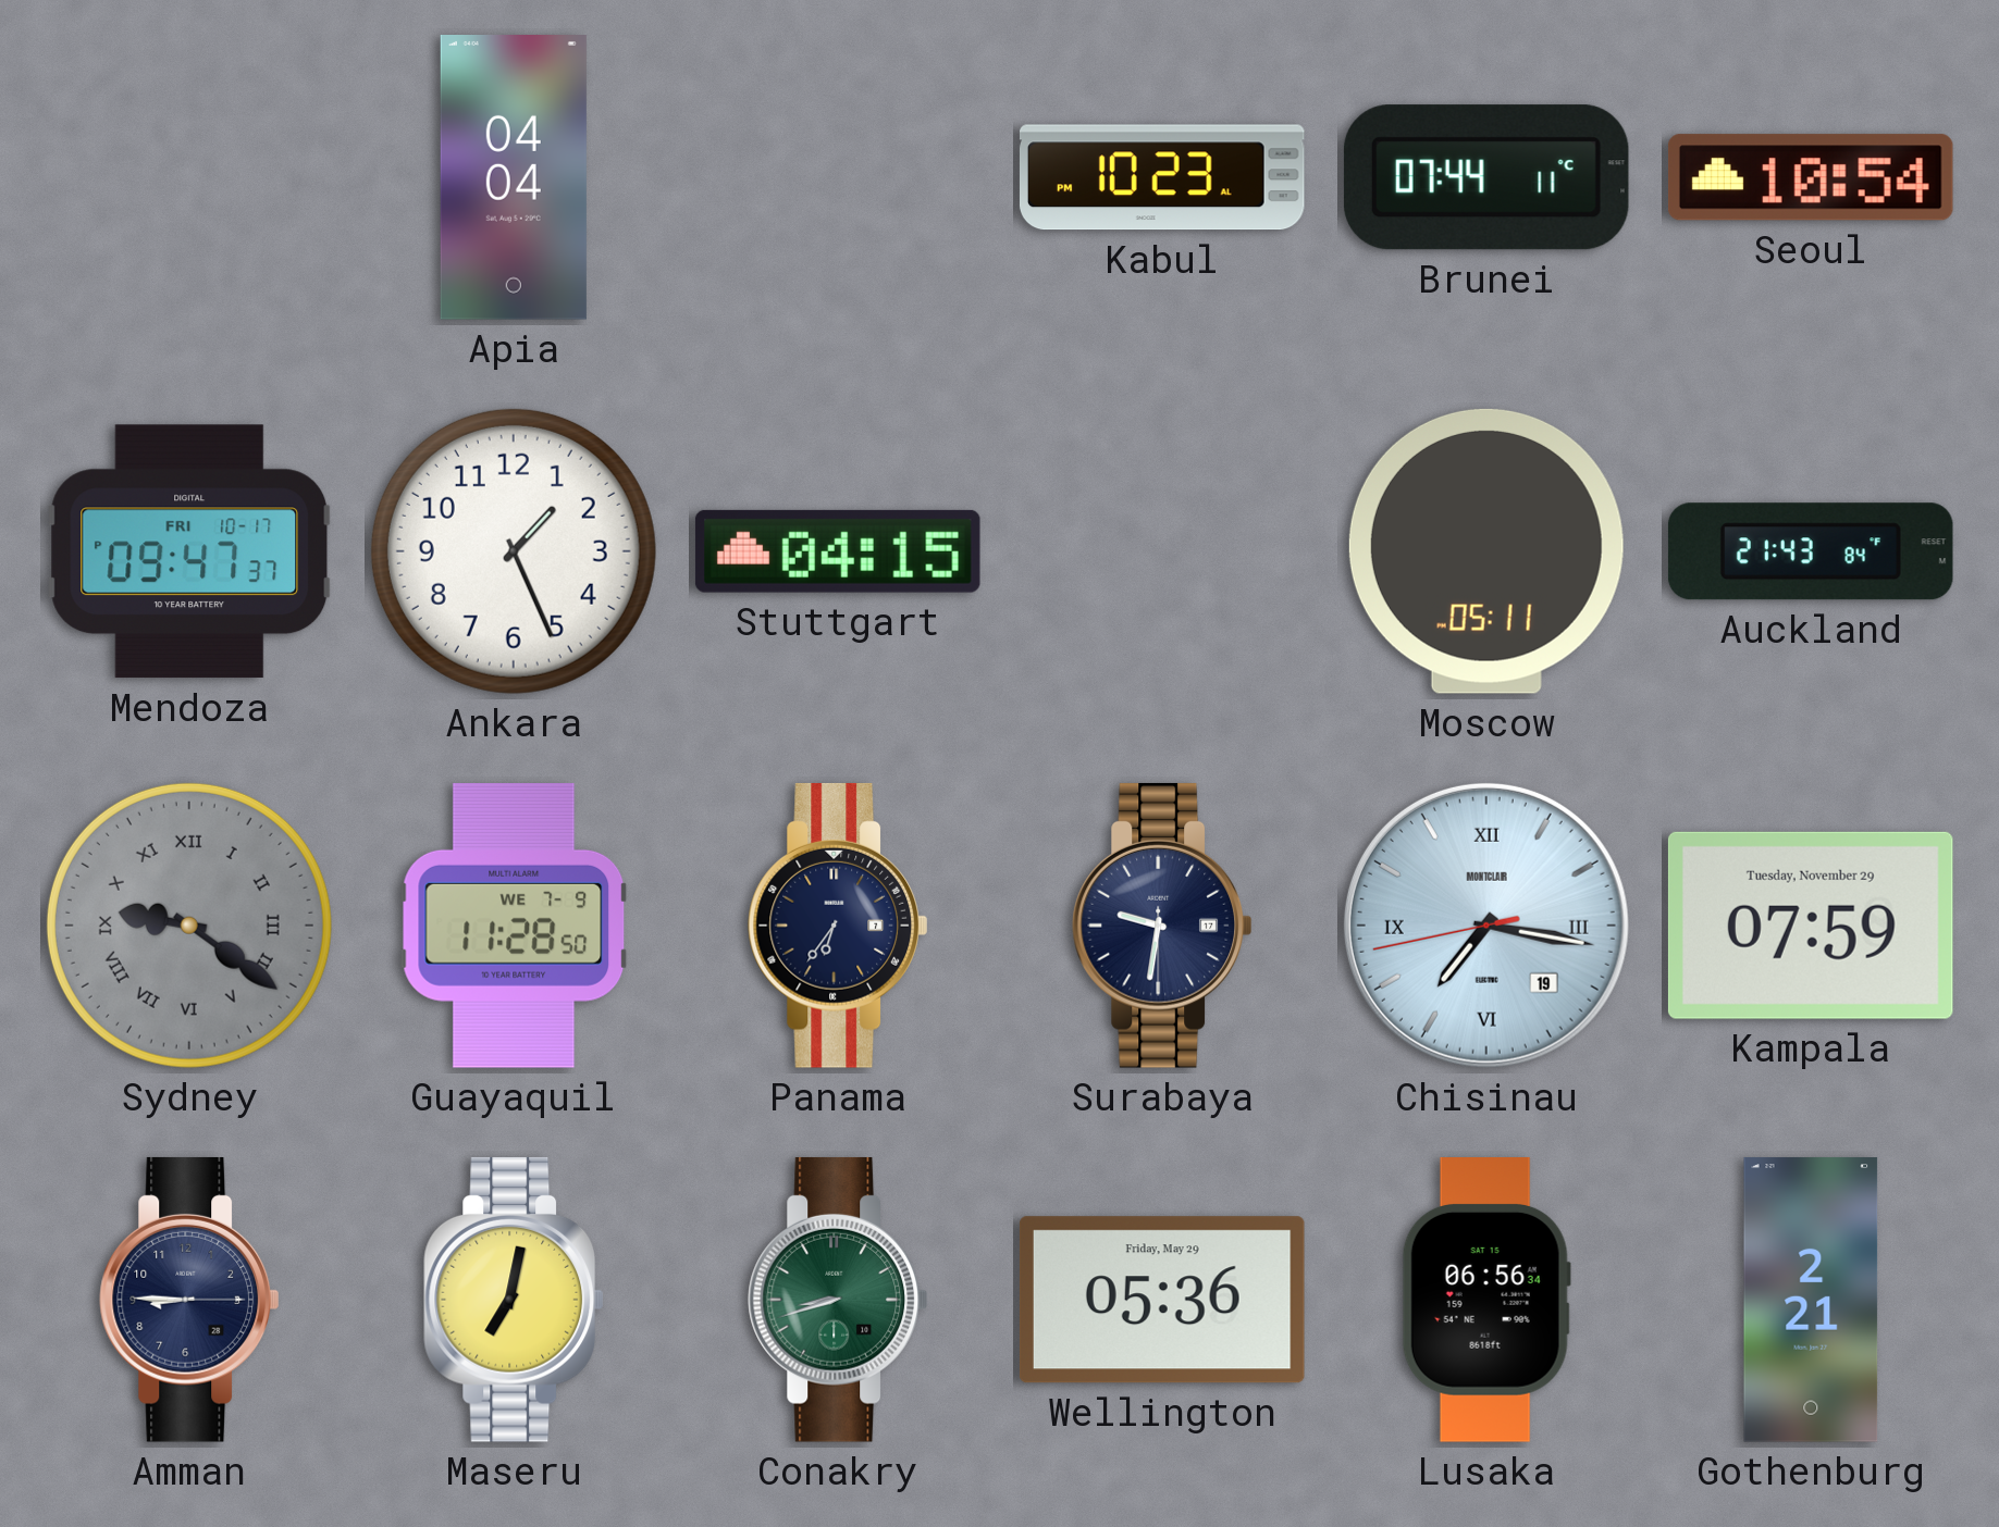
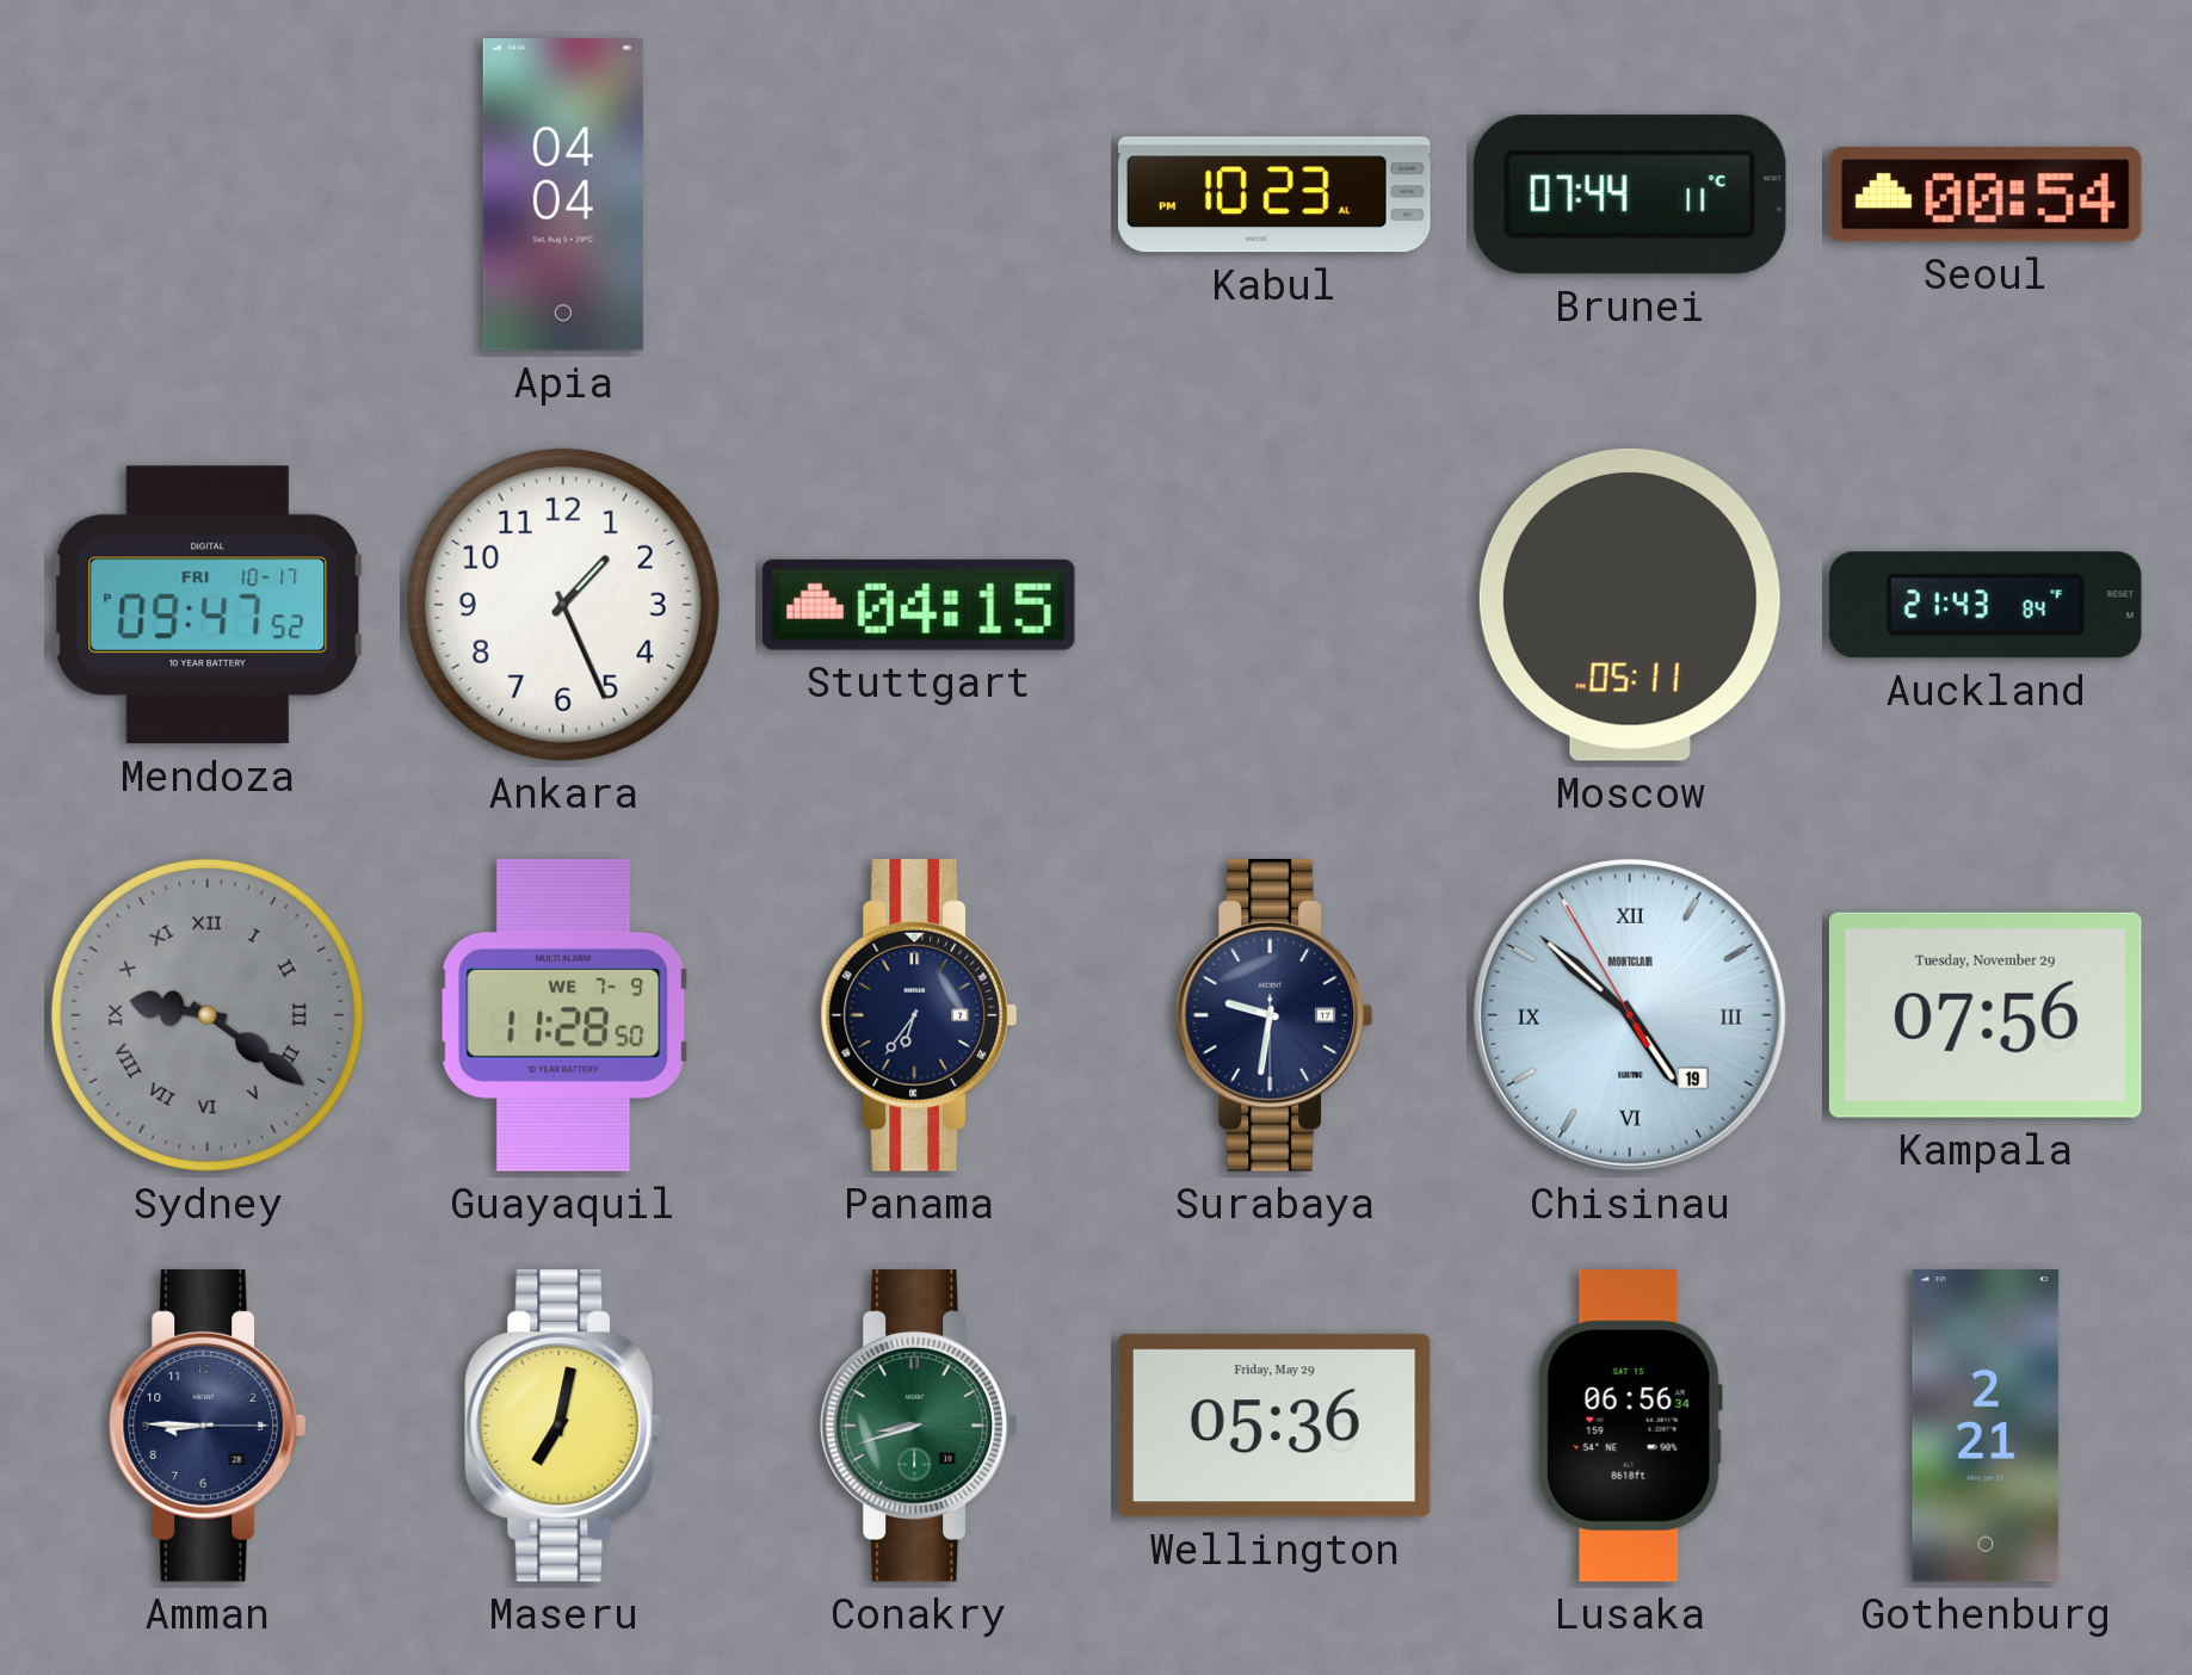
Seoul: 10:54 -> 00:54
Mendoza: 09:47:37 PM -> 09:47:52 PM
Chisinau: 7:16 -> 4:51
Kampala: 07:59 -> 07:56
